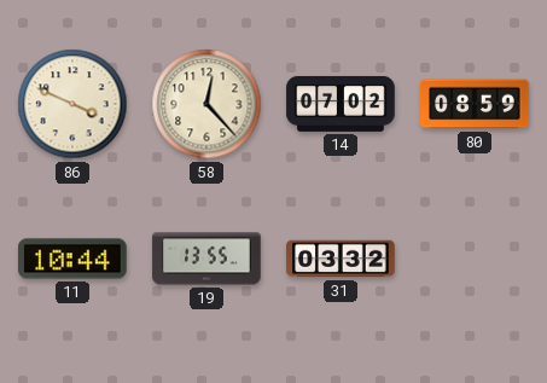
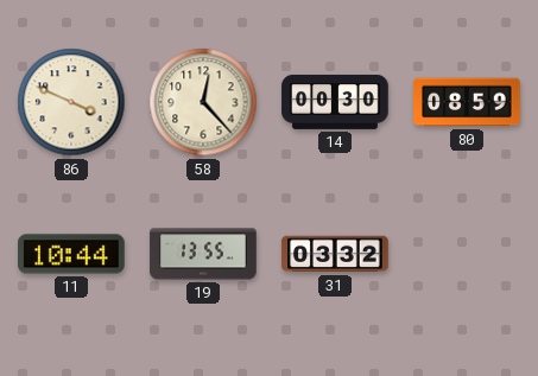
14: 07:02 -> 00:30
